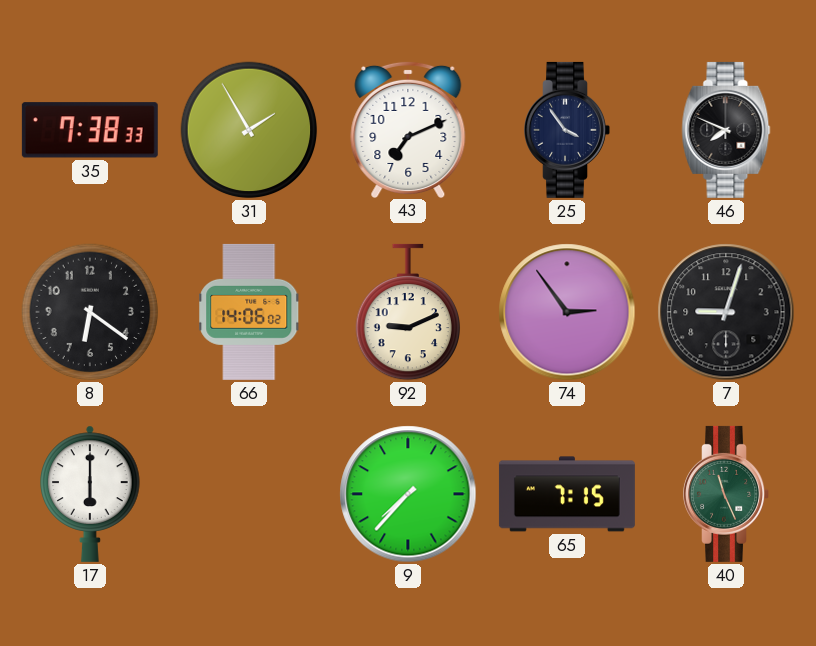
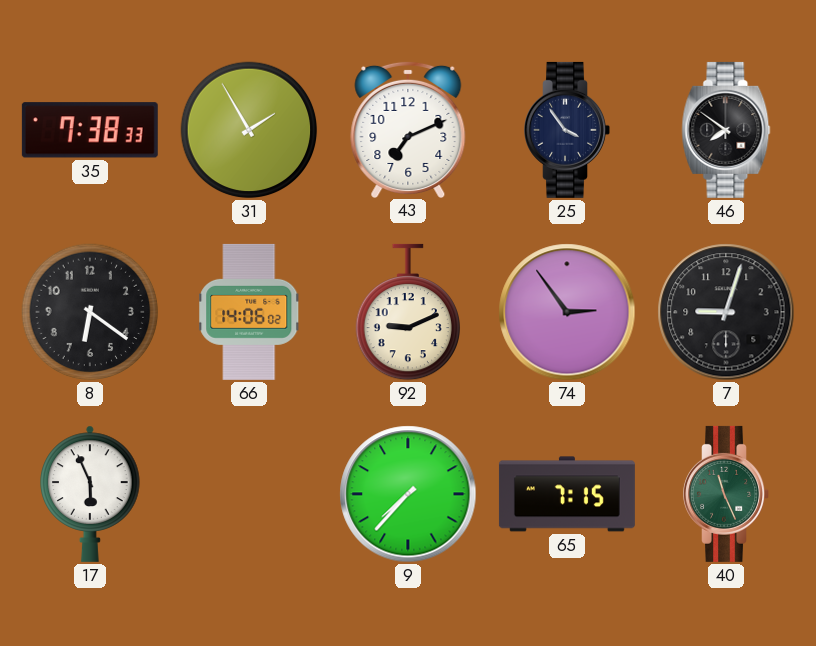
46: 7:49 -> 7:51
17: 6:00 -> 5:56
